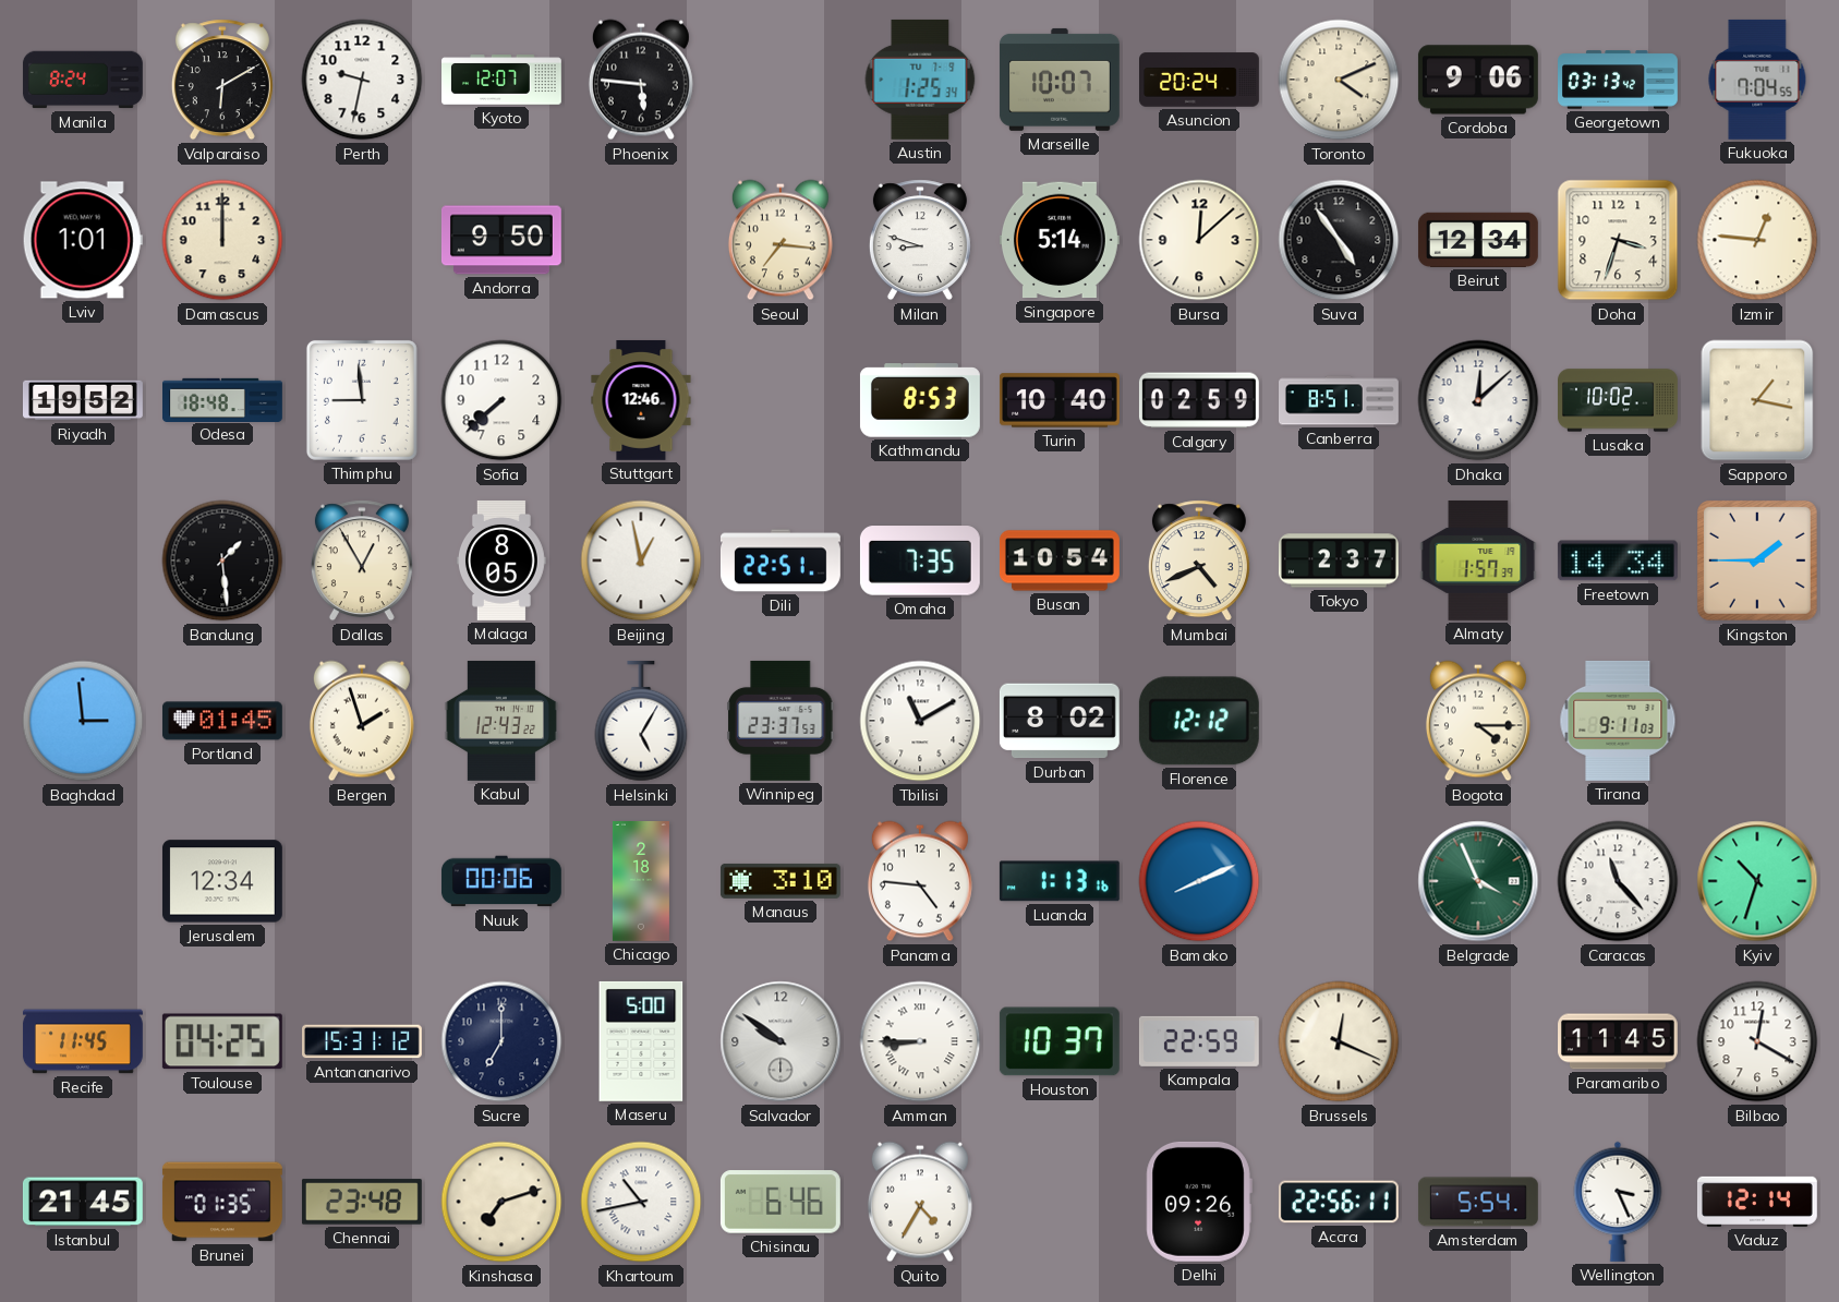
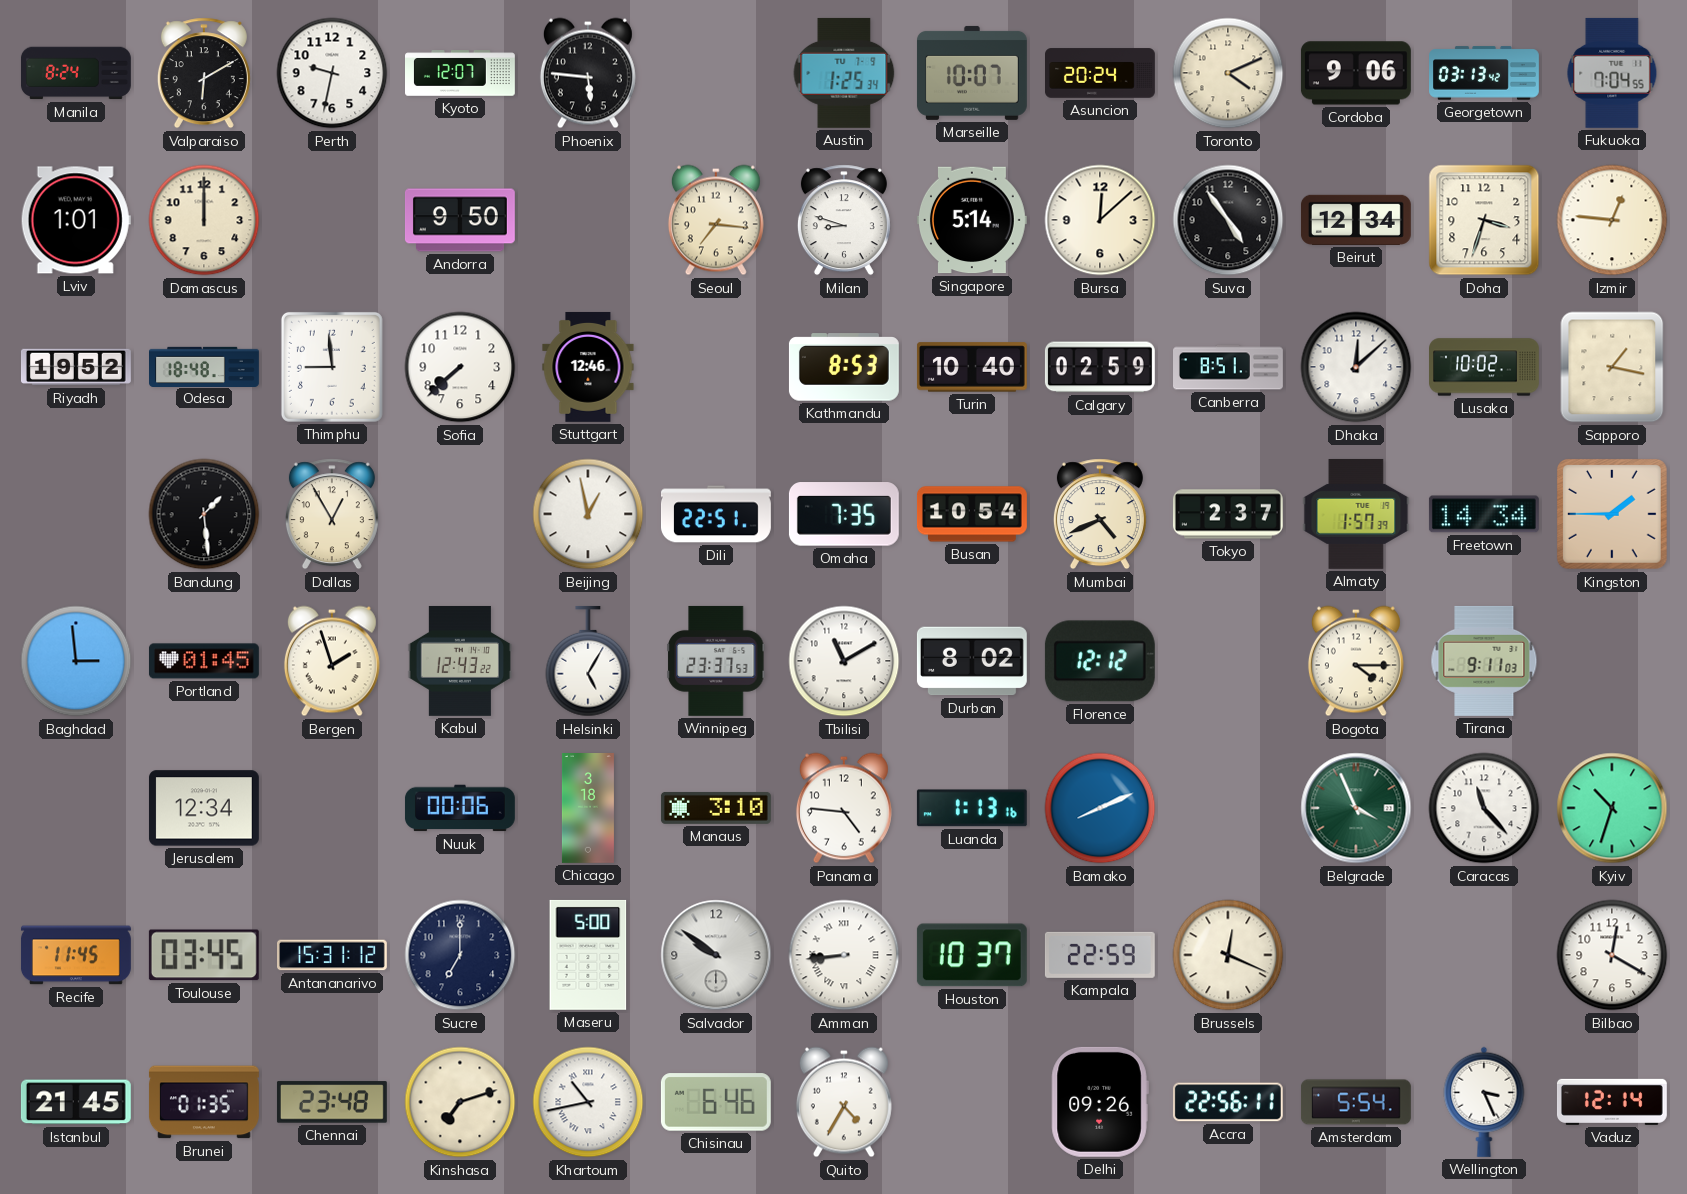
Malaga: 8:05 -> none
Chicago: 2:18 -> 3:18
Toulouse: 04:25 -> 03:45
Amman: 8:45 -> 8:44
Paramaribo: 11:45 -> none
